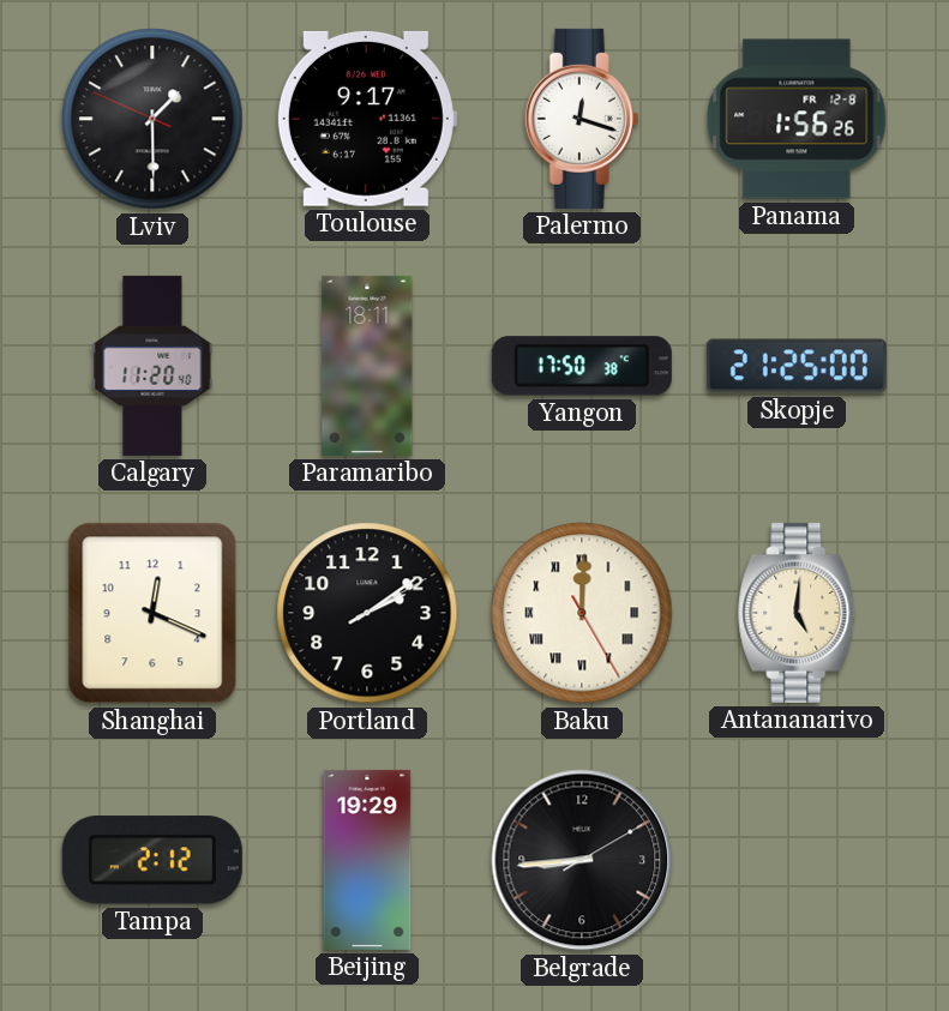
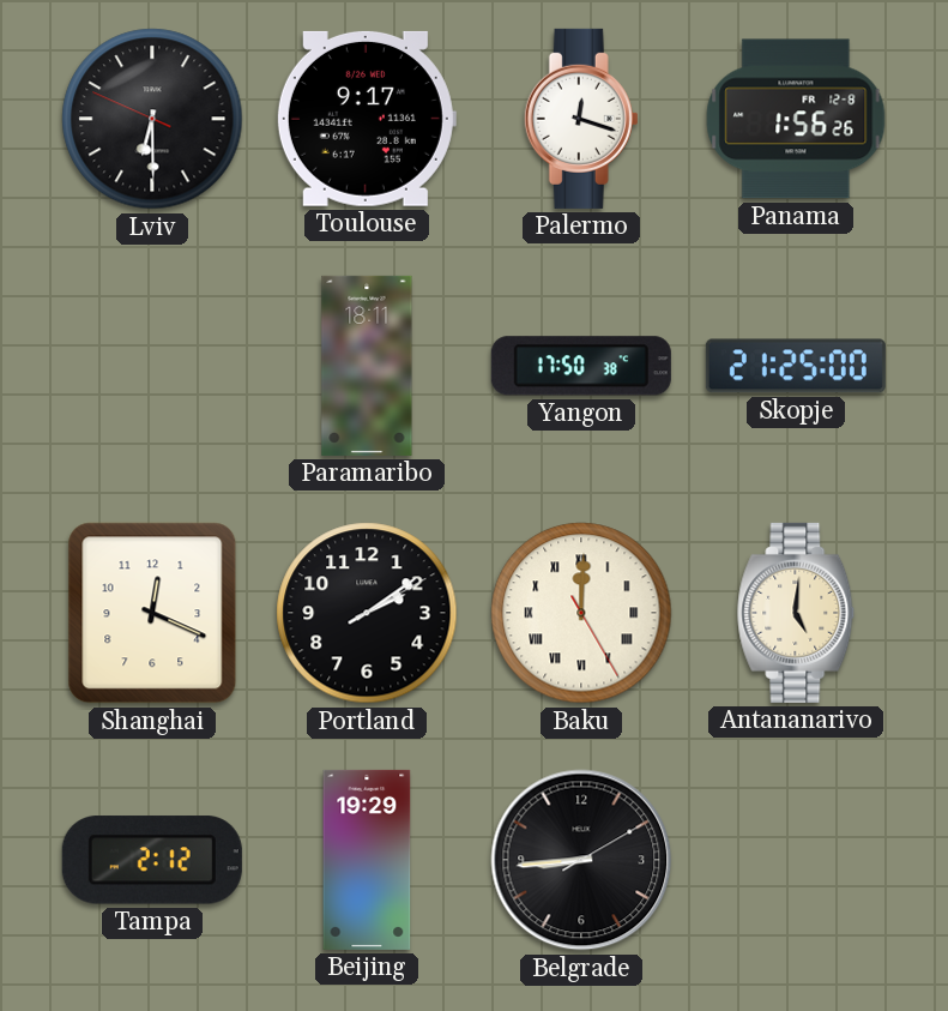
Lviv: 1:29 -> 6:29
Calgary: 11:20 -> none
